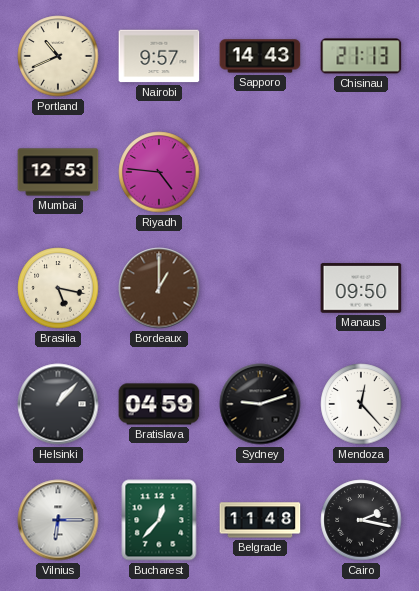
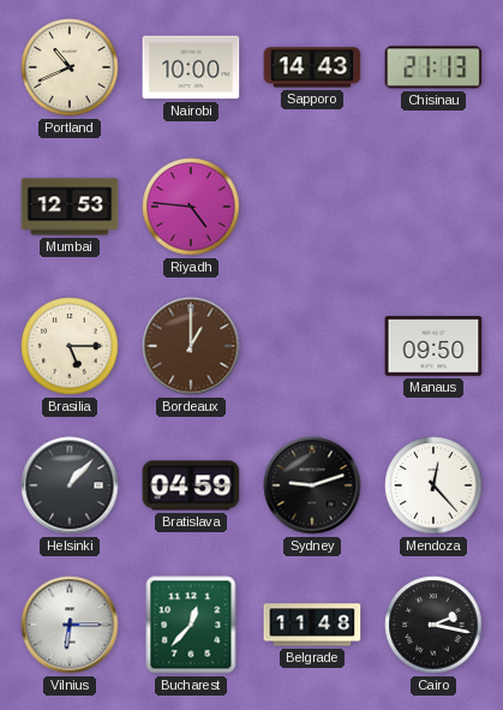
Nairobi: 9:57 -> 10:00
Brasilia: 5:17 -> 5:15
